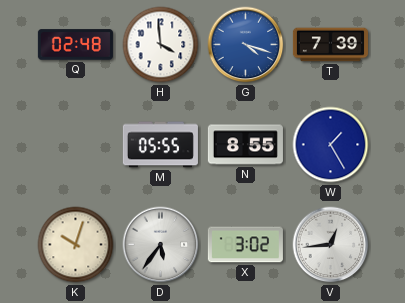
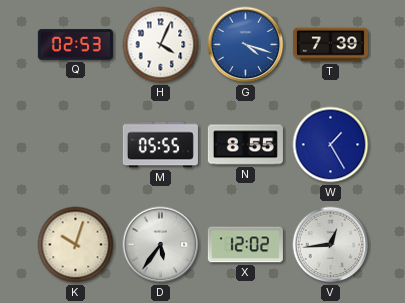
Q: 02:48 -> 02:53
H: 3:59 -> 4:04
X: 3:02 -> 12:02
